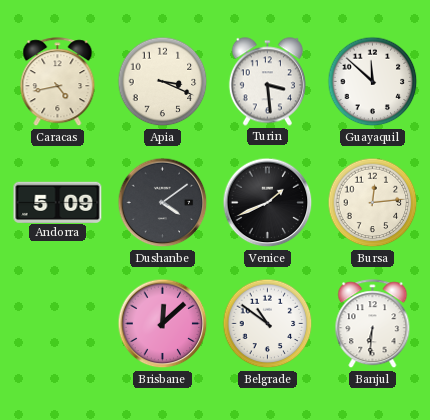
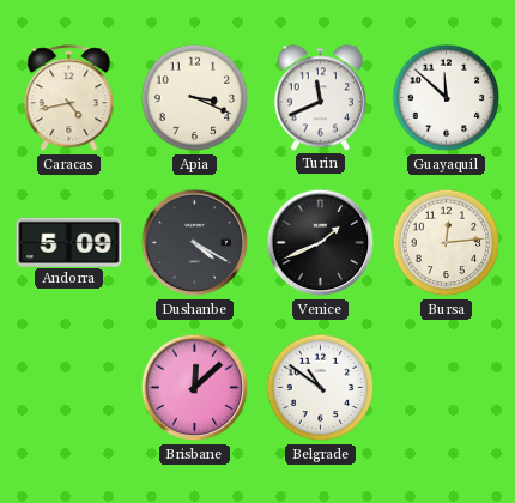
Turin: 3:29 -> 11:41
Dushanbe: 4:09 -> 4:20
Banjul: 6:31 -> none
